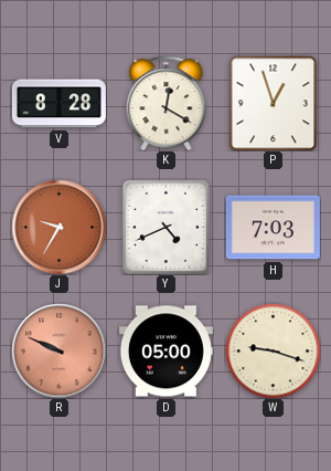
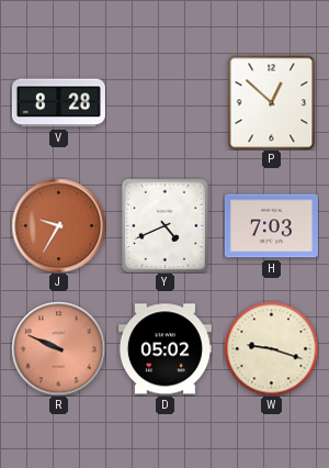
K: 12:20 -> none
P: 12:57 -> 12:52
D: 05:00 -> 05:02
